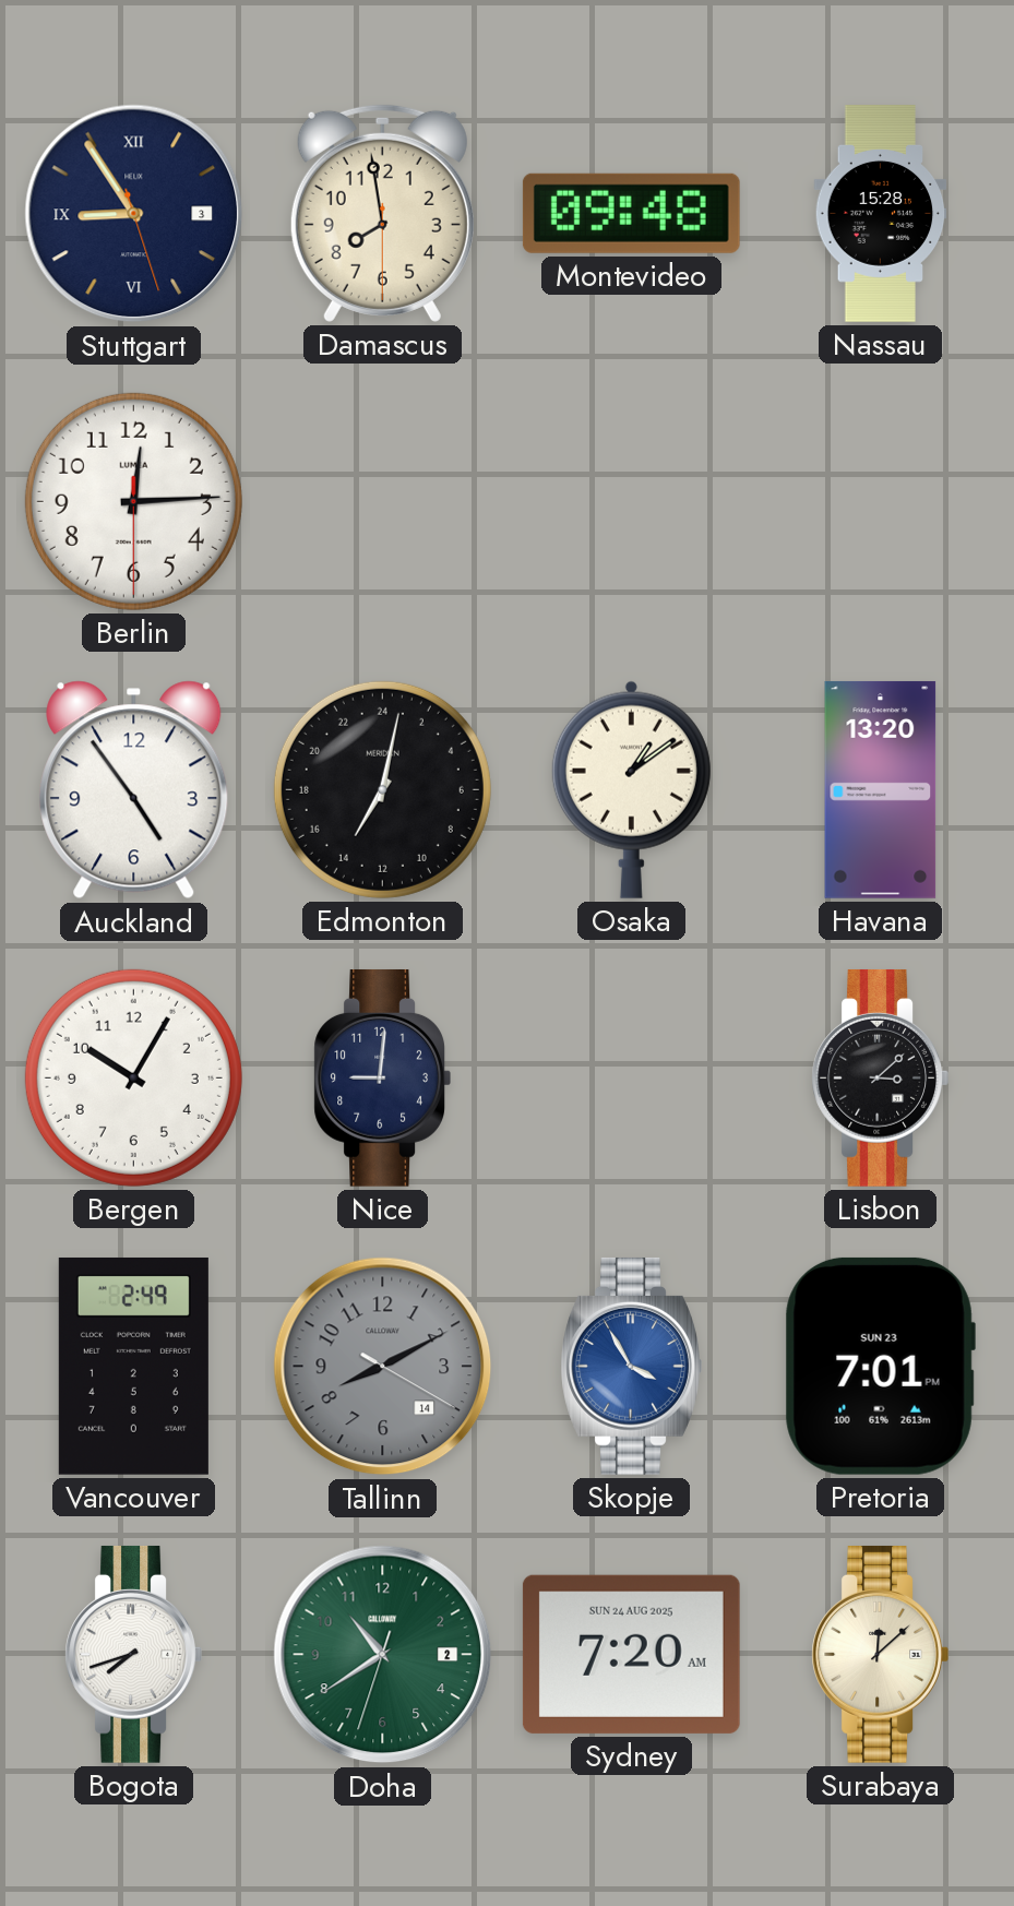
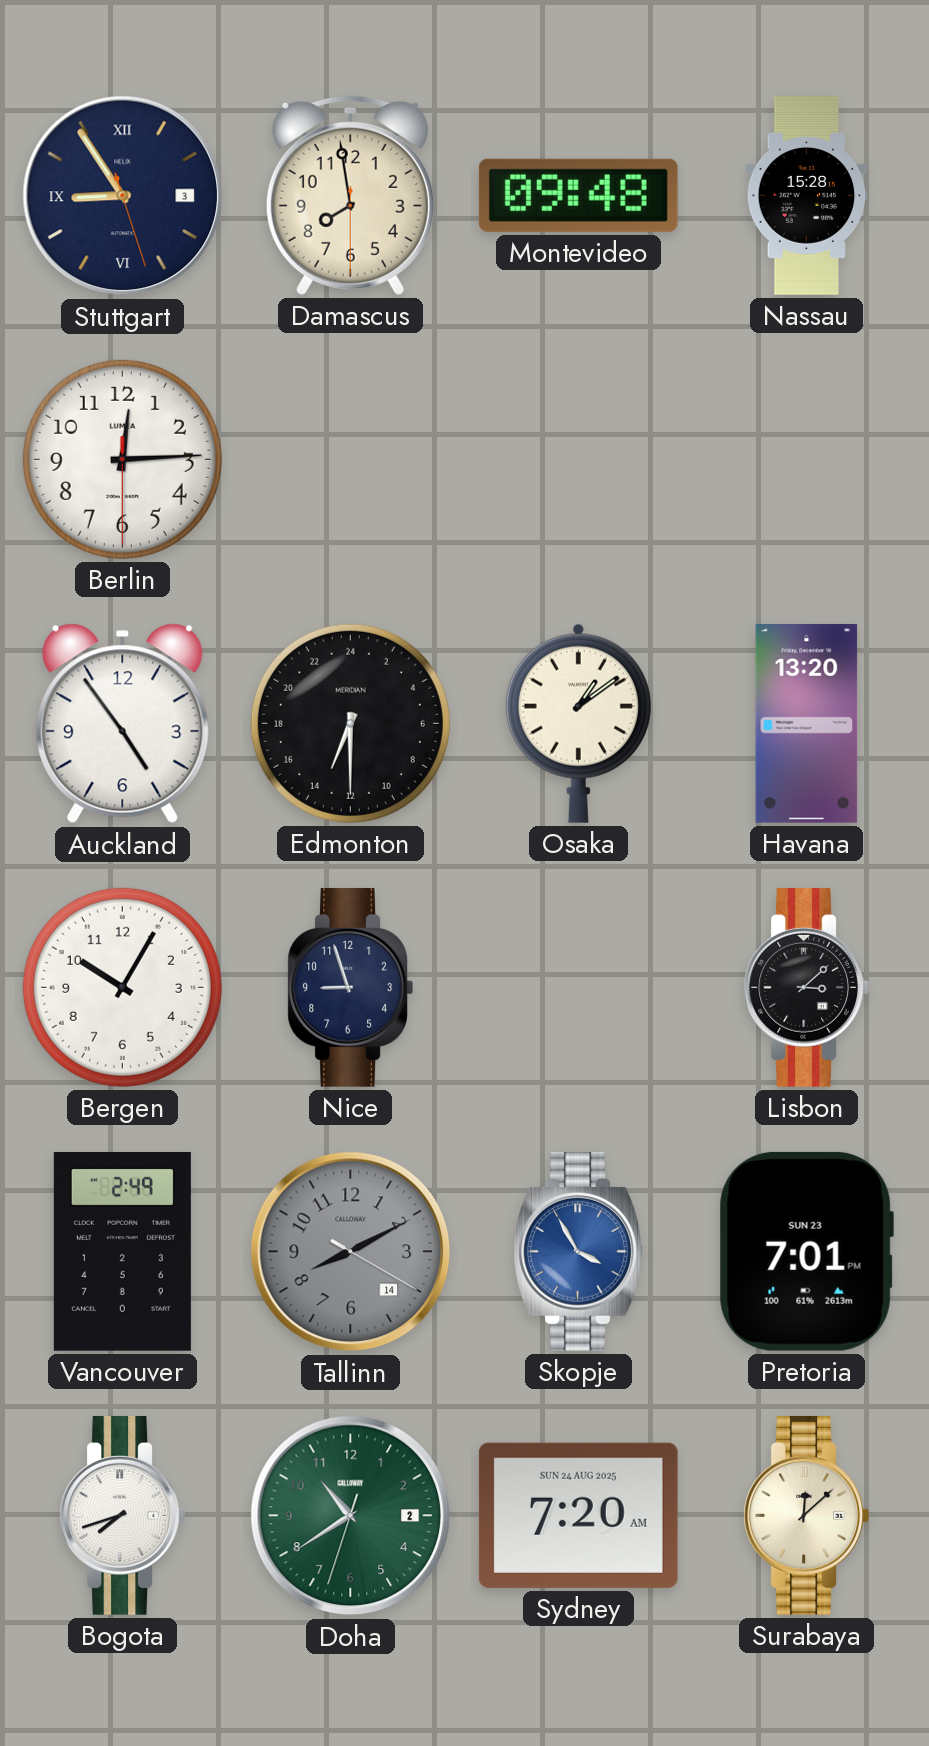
Edmonton: 14:02 -> 13:30
Nice: 9:01 -> 8:57
